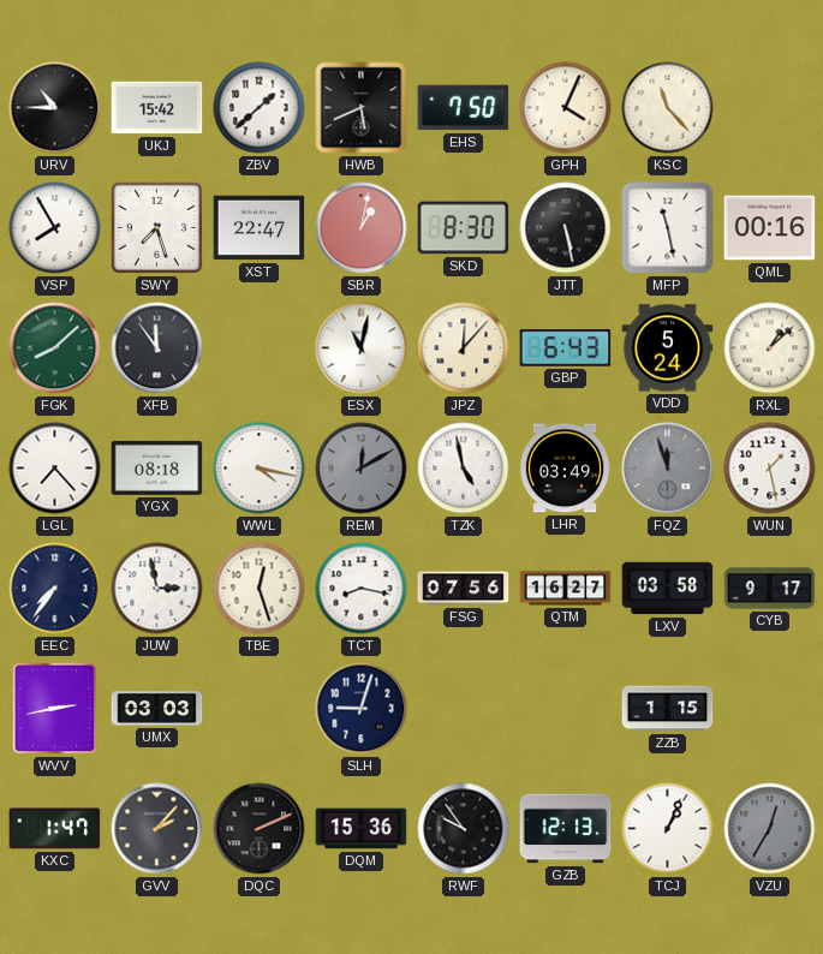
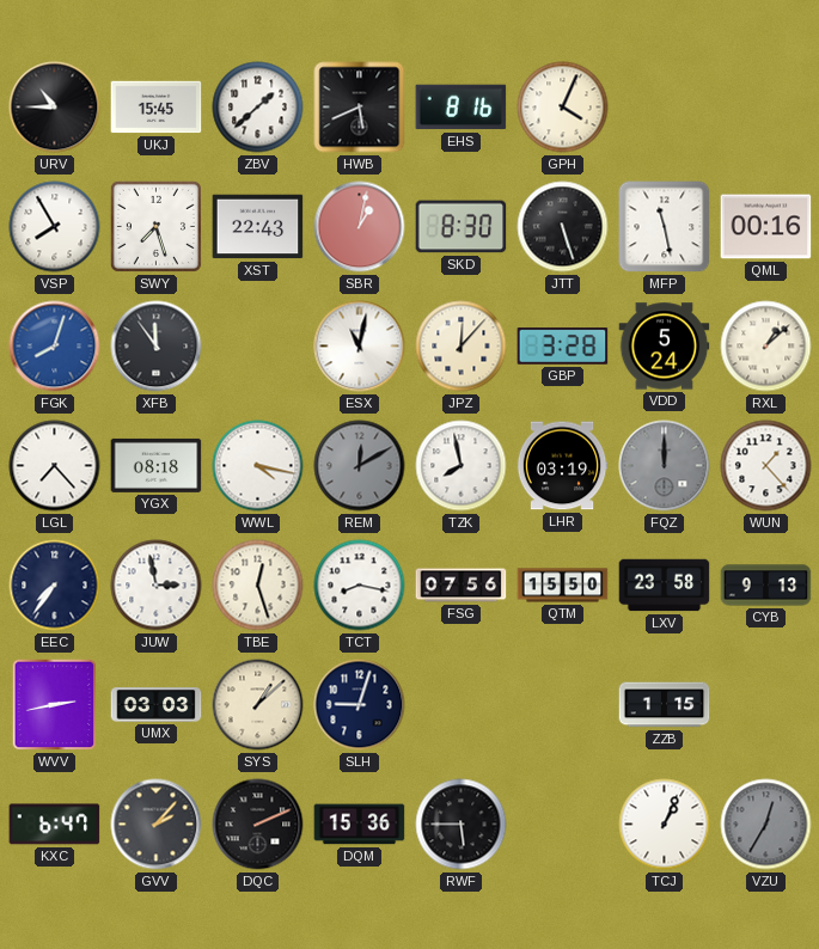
UKJ: 15:42 -> 15:45
EHS: 7:50 -> 8:16
KSC: 11:23 -> none
XST: 22:47 -> 22:43
JTT: 5:28 -> 5:27
FGK: 8:08 -> 8:03
FGK dial: green -> blue
GBP: 6:43 -> 3:28
TZK: 4:58 -> 7:58
LHR: 03:49 -> 03:19
FQZ: 11:57 -> 12:00
WUN: 1:28 -> 1:23
QTM: 16:27 -> 15:50
LXV: 03:58 -> 23:58
CYB: 9:17 -> 9:13
SYS: none -> 1:08
KXC: 1:47 -> 6:47
RWF: 9:54 -> 5:45
GZB: 12:13 -> none
